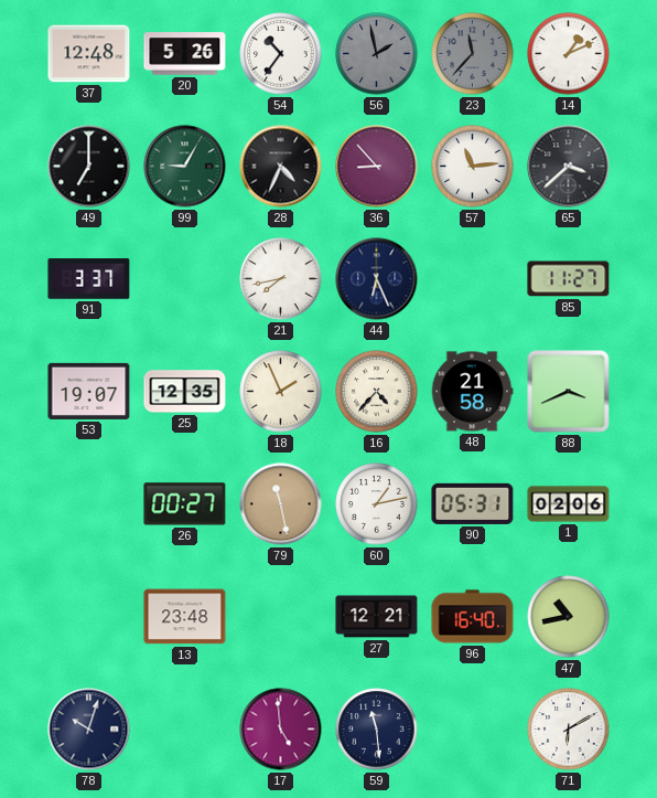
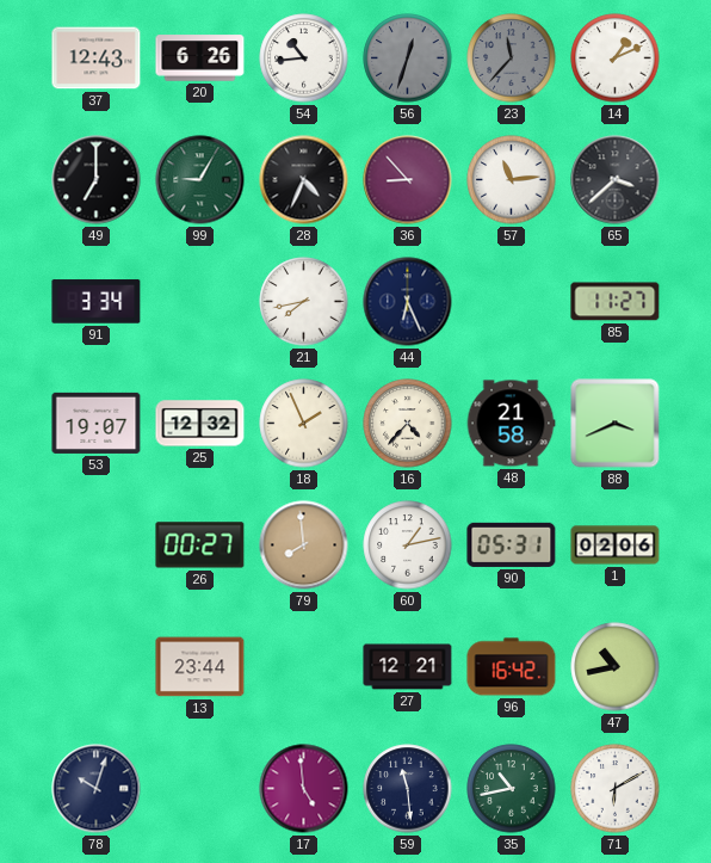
37: 12:48 -> 12:43
20: 5:26 -> 6:26
54: 10:36 -> 10:44
56: 1:58 -> 12:33
91: 3:37 -> 3:34
25: 12:35 -> 12:32
79: 11:28 -> 7:59
13: 23:48 -> 23:44
96: 16:40 -> 16:42
35: none -> 10:43
